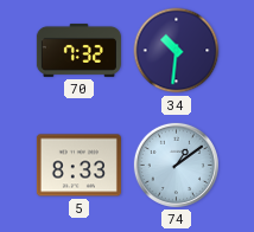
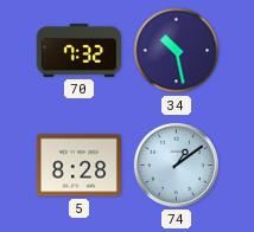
34: 10:31 -> 10:28
5: 8:33 -> 8:28
